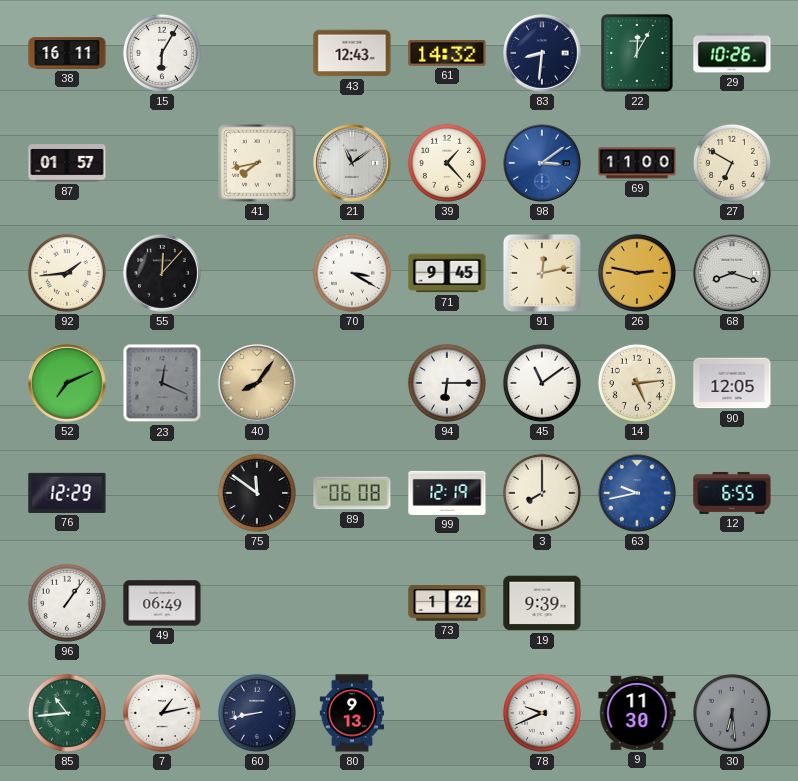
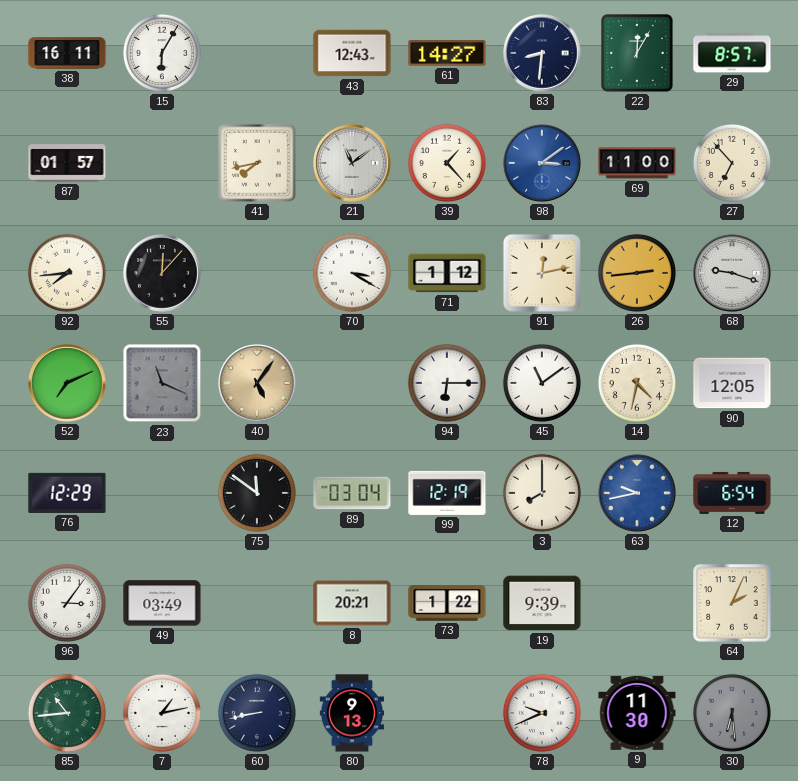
61: 14:32 -> 14:27
29: 10:26 -> 8:57
27: 6:50 -> 6:53
92: 1:44 -> 7:44
71: 9:45 -> 1:12
26: 2:47 -> 2:44
68: 8:18 -> 9:18
23: 12:19 -> 11:19
40: 8:06 -> 5:06
14: 5:14 -> 4:32
89: 06:08 -> 03:04
12: 6:55 -> 6:54
96: 1:06 -> 3:06
49: 06:49 -> 03:49
8: none -> 20:21
64: none -> 2:04
